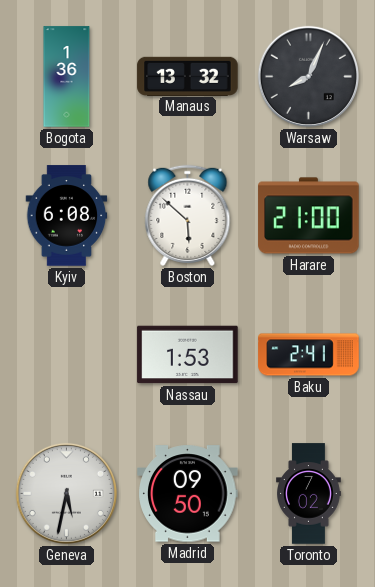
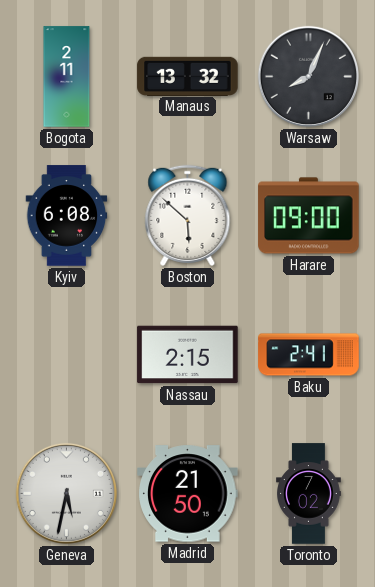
Bogota: 1:36 -> 2:11
Harare: 21:00 -> 09:00
Nassau: 1:53 -> 2:15
Madrid: 09:50 -> 21:50
